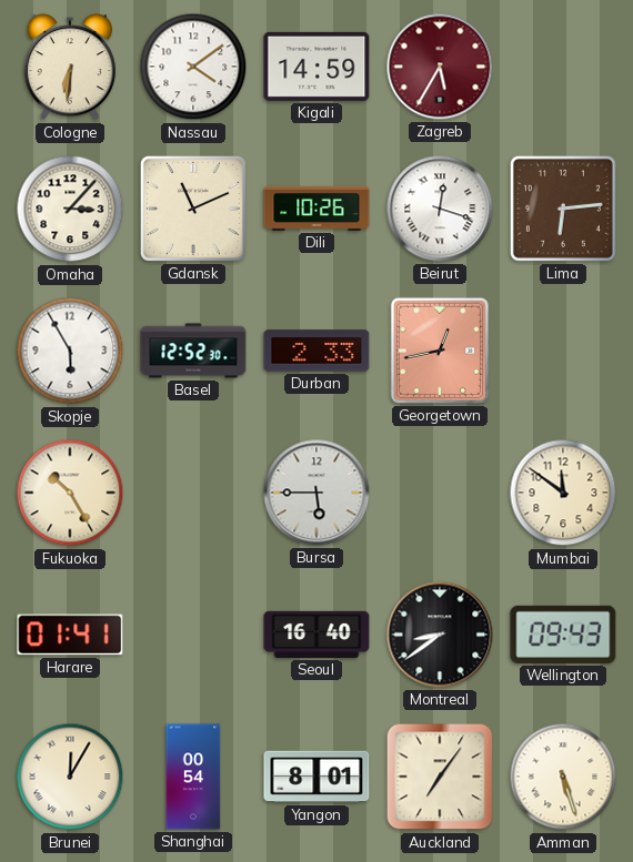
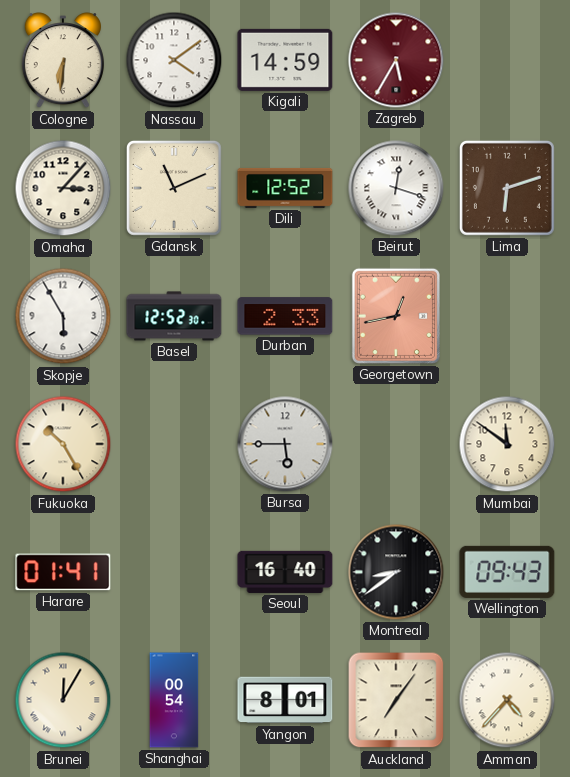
Dili: 10:26 -> 12:52
Lima: 6:14 -> 6:12
Amman: 5:27 -> 4:37
